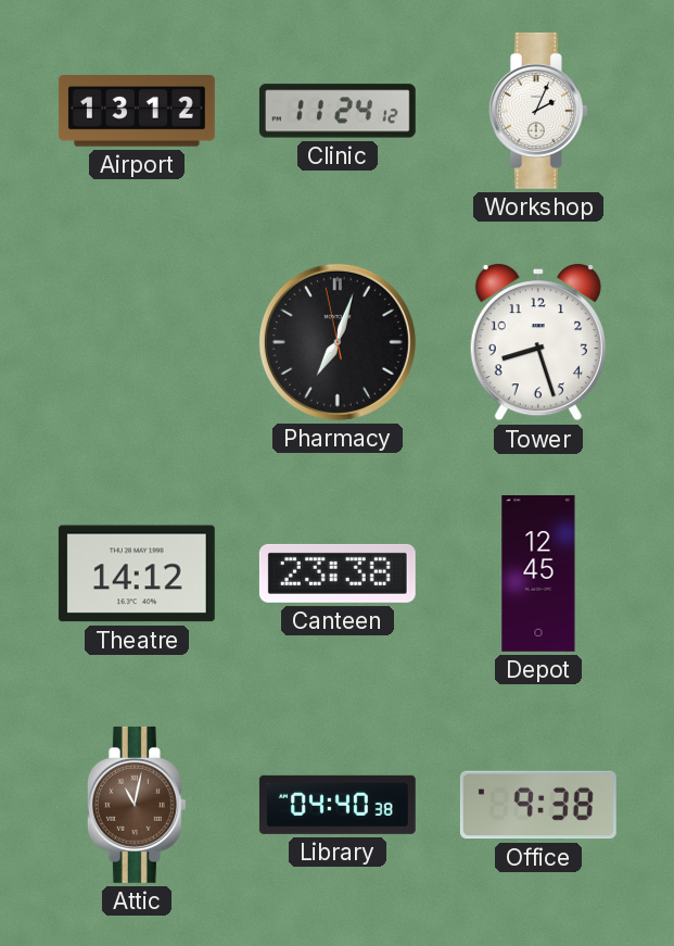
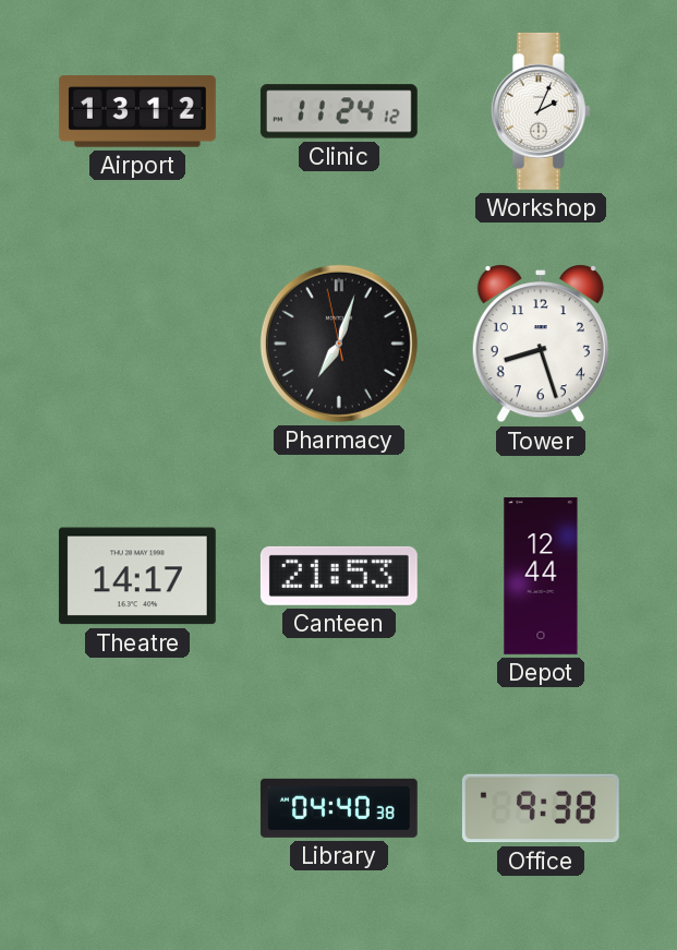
Theatre: 14:12 -> 14:17
Canteen: 23:38 -> 21:53
Depot: 12:45 -> 12:44
Attic: 11:02 -> none
